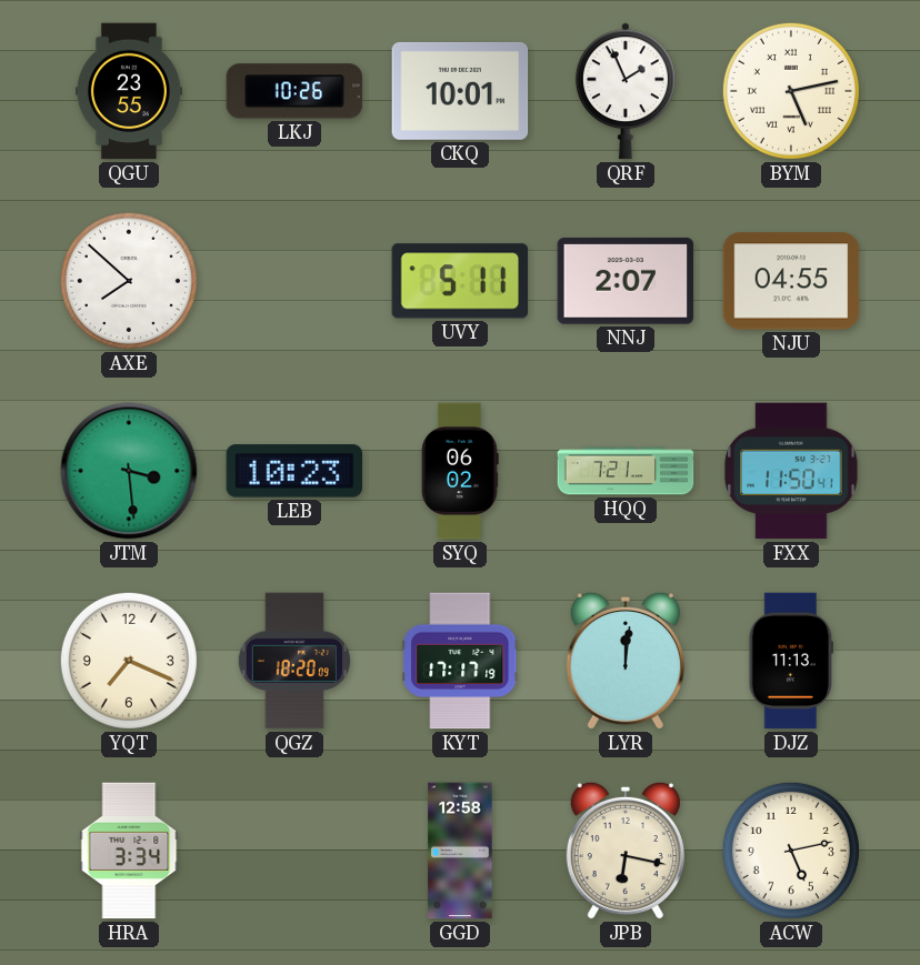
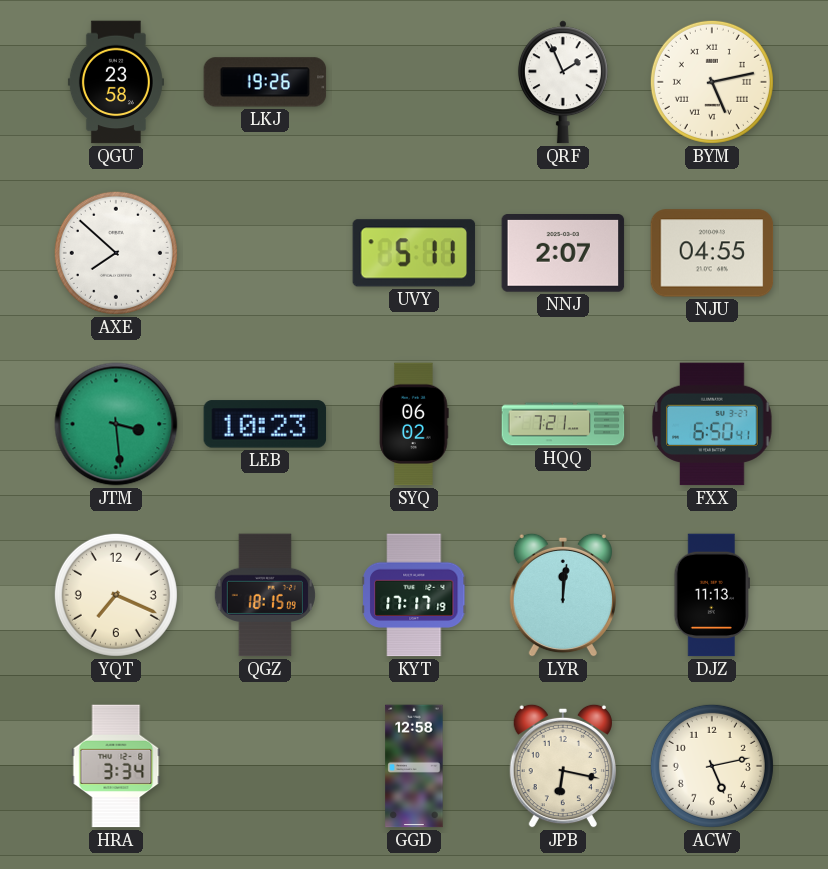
QGU: 23:55 -> 23:58
LKJ: 10:26 -> 19:26
CKQ: 10:01 -> none
FXX: 11:50 -> 6:50
QGZ: 18:20 -> 18:15
